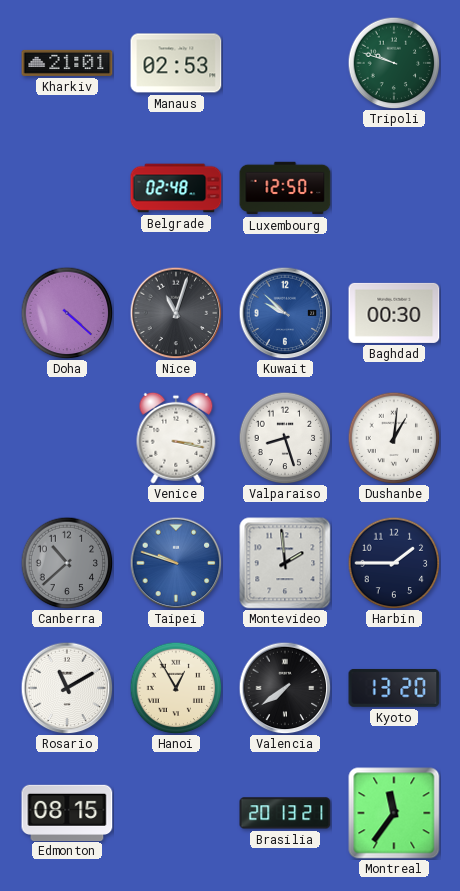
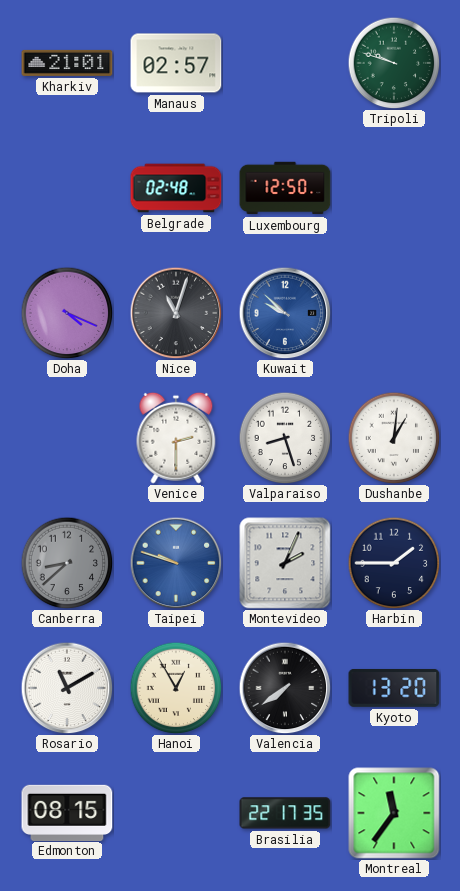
Manaus: 02:53 -> 02:57
Doha: 4:22 -> 4:19
Baghdad: 00:30 -> none
Venice: 3:17 -> 2:30
Canberra: 10:38 -> 8:38
Montevideo: 1:59 -> 2:04
Brasilia: 20:13 -> 22:17
